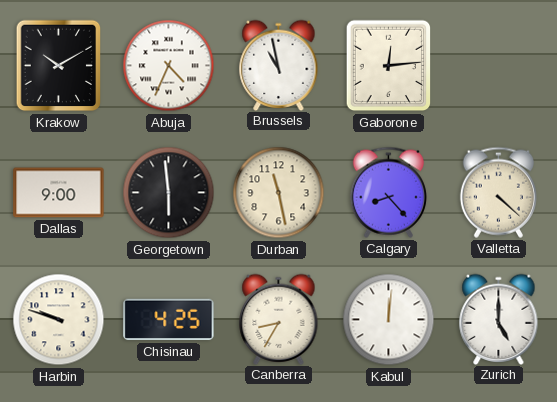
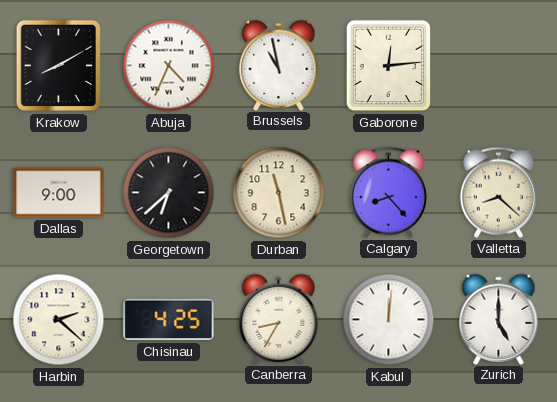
Krakow: 10:10 -> 8:10
Georgetown: 5:59 -> 6:38
Valletta: 4:22 -> 8:22
Harbin: 9:48 -> 2:22
